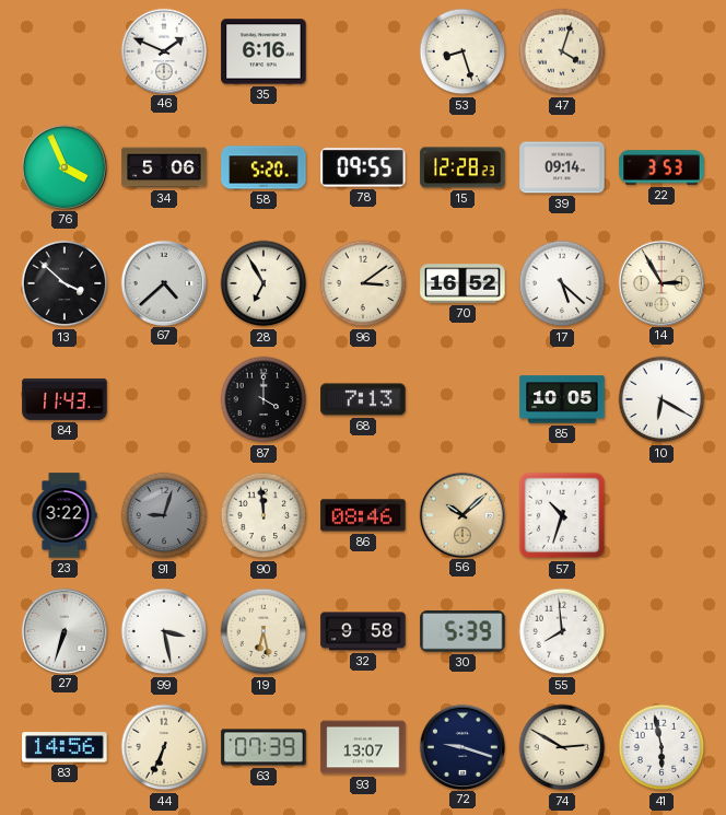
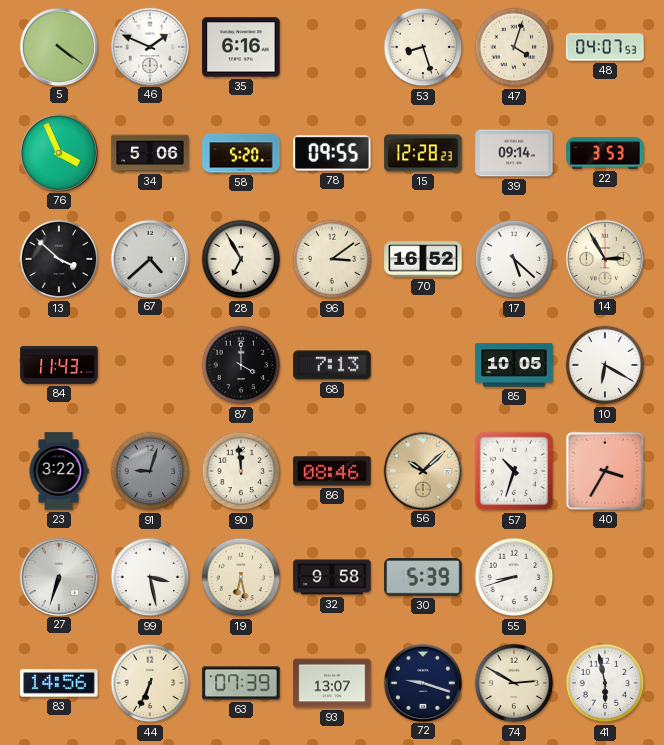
5: none -> 4:21
48: none -> 04:07
40: none -> 3:35
55: 7:59 -> 8:42
